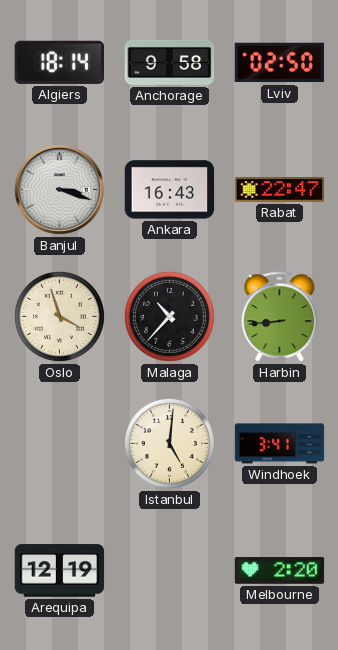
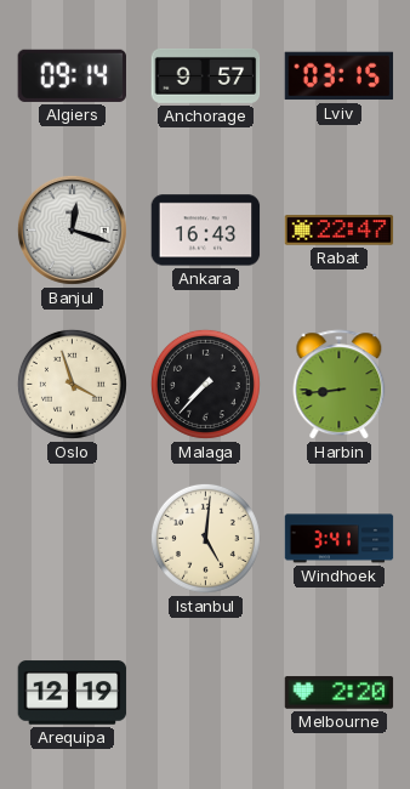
Algiers: 18:14 -> 09:14
Anchorage: 9:58 -> 9:57
Lviv: 02:50 -> 03:15
Banjul: 3:18 -> 12:18
Malaga: 10:37 -> 7:37
